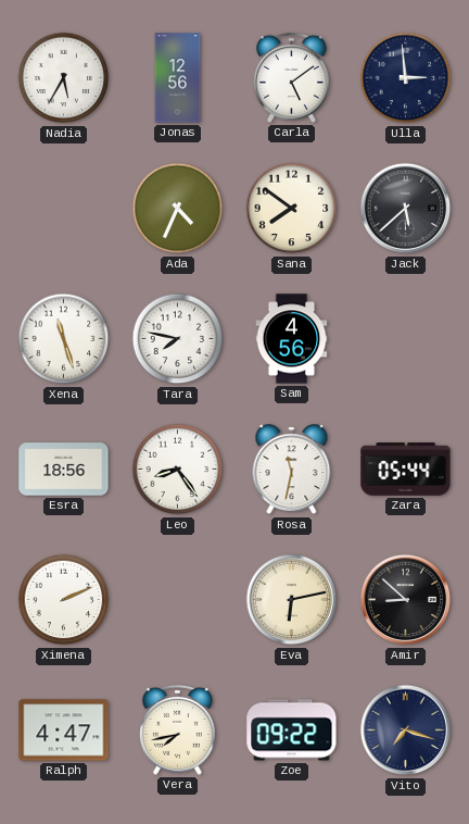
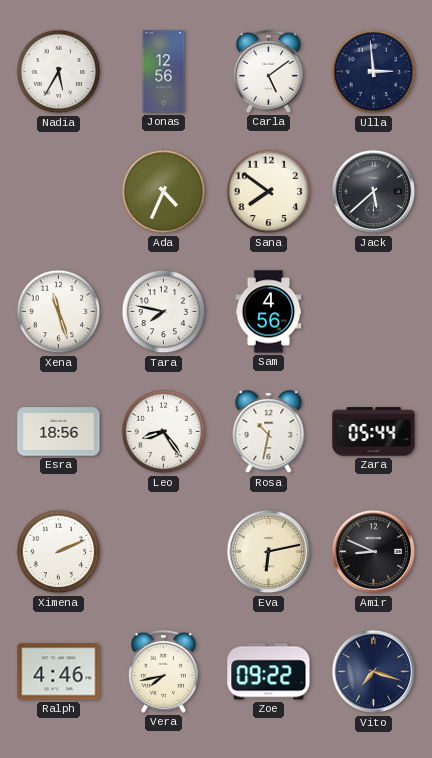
Rosa: 11:32 -> 10:32
Amir: 8:52 -> 8:49
Ralph: 4:47 -> 4:46
